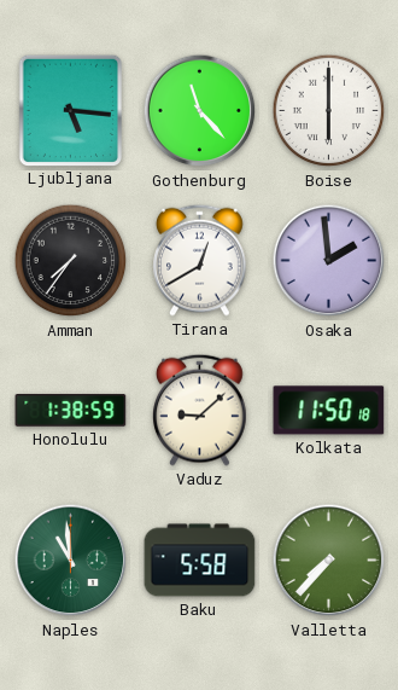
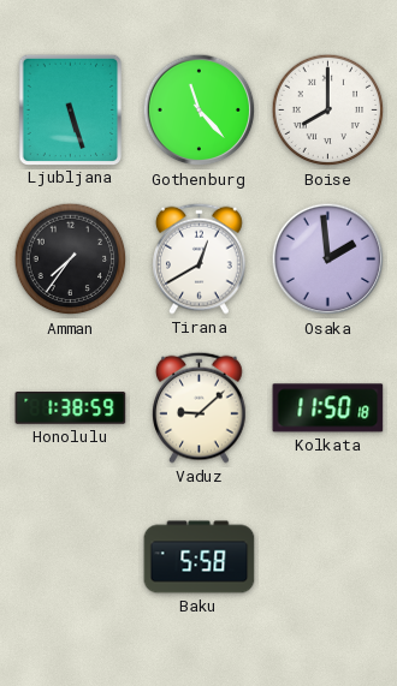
Ljubljana: 5:16 -> 5:27
Boise: 6:00 -> 8:00
Naples: 10:59 -> none
Valletta: 7:37 -> none
